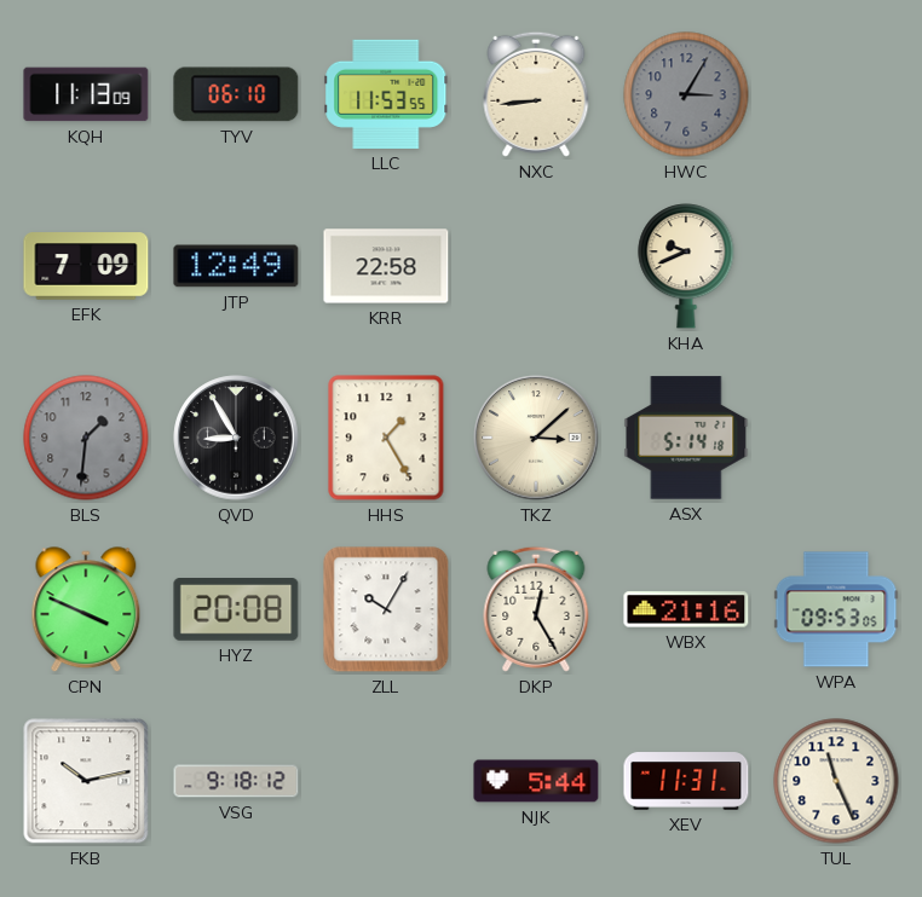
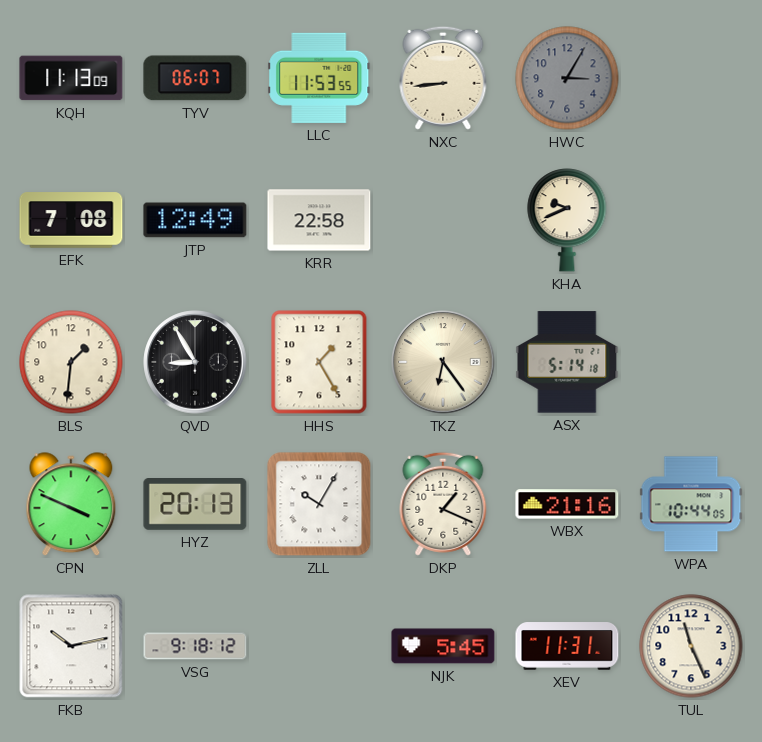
TYV: 06:10 -> 06:07
EFK: 7:09 -> 7:08
BLS dial: grey -> cream
TKZ: 3:08 -> 6:24
HYZ: 20:08 -> 20:13
DKP: 12:25 -> 1:19
WPA: 09:53 -> 10:44
NJK: 5:44 -> 5:45
